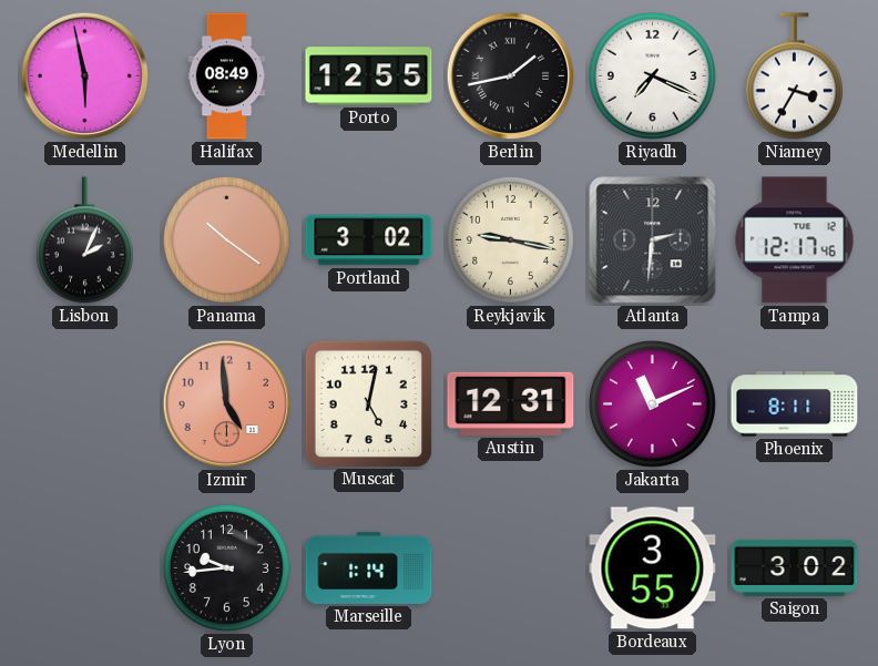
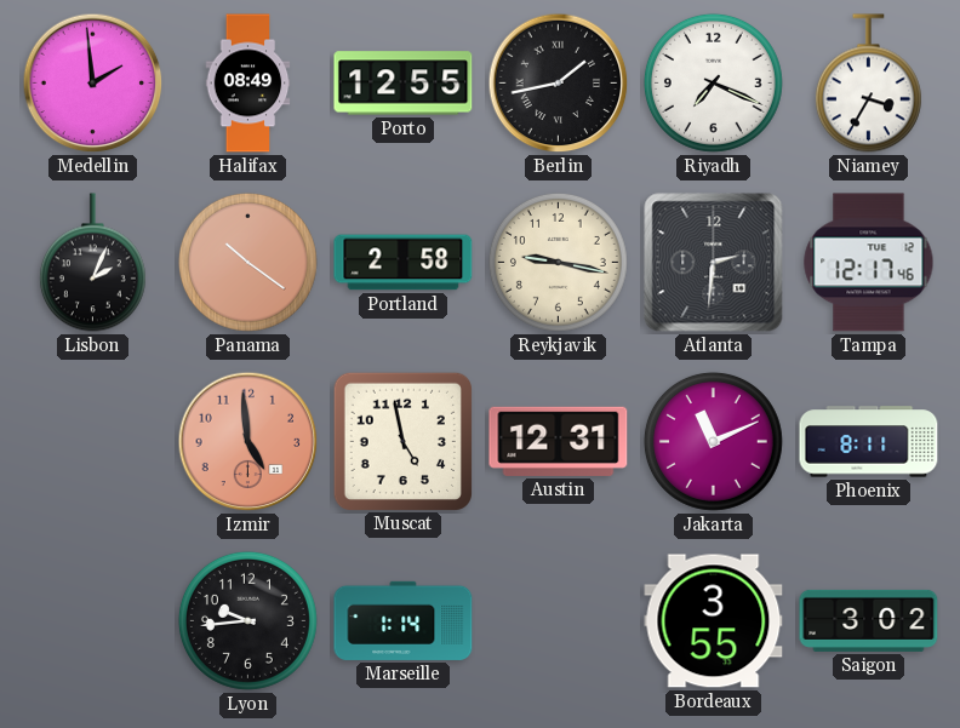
Medellin: 5:58 -> 1:59
Portland: 3:02 -> 2:58
Muscat: 5:02 -> 4:58
